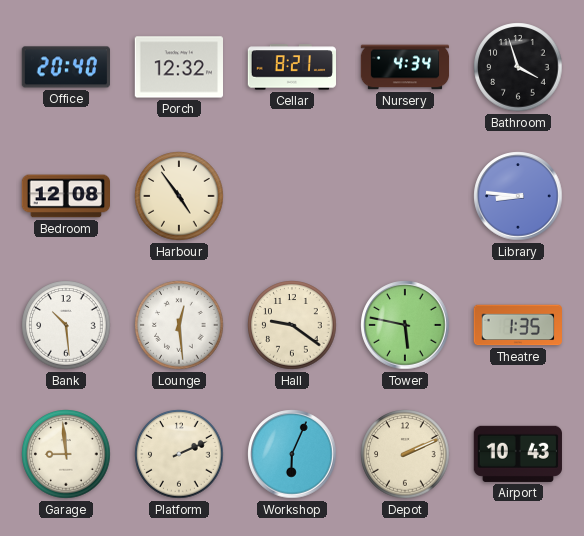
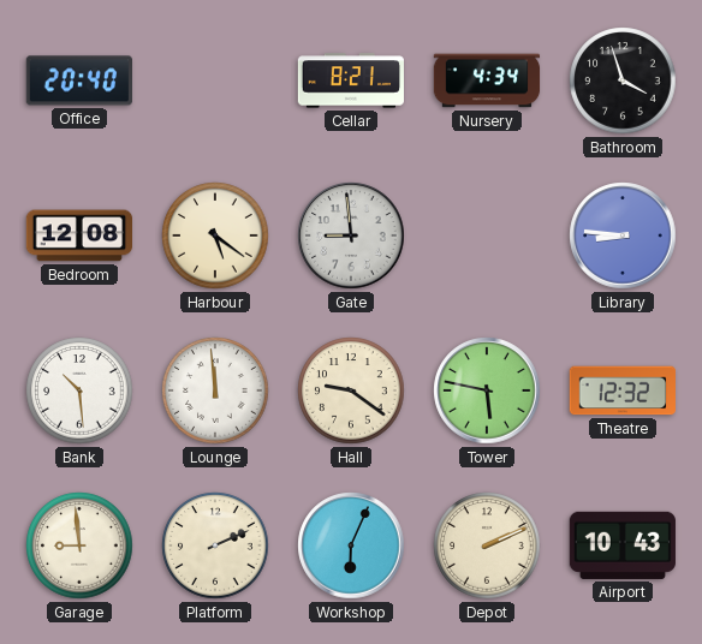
Porch: 12:32 -> none
Harbour: 4:54 -> 5:21
Gate: none -> 8:59
Lounge: 12:29 -> 11:59
Theatre: 1:35 -> 12:32
